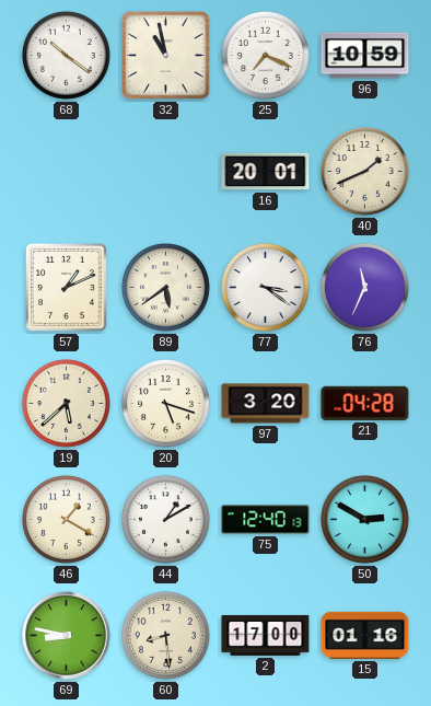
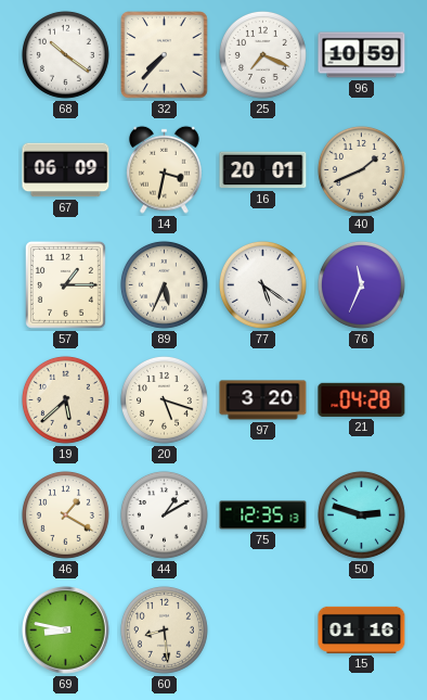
32: 10:58 -> 7:37
67: none -> 06:09
14: none -> 3:32
57: 1:11 -> 1:15
89: 5:39 -> 5:34
77: 3:21 -> 5:21
75: 12:40 -> 12:35
50: 2:50 -> 2:48
2: 17:00 -> none
